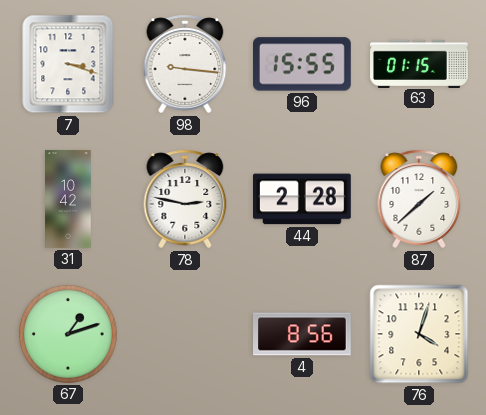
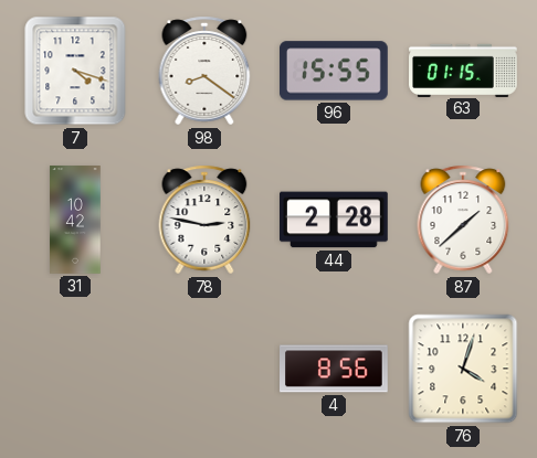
7: 3:18 -> 4:18
98: 9:16 -> 8:21
67: 1:12 -> none
